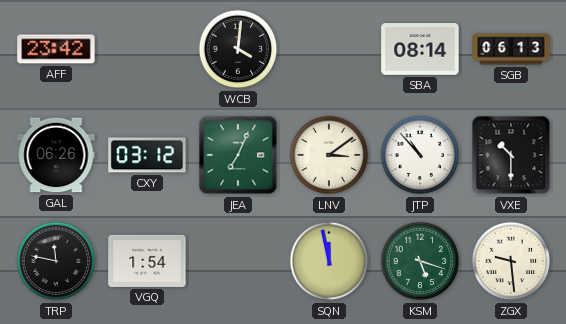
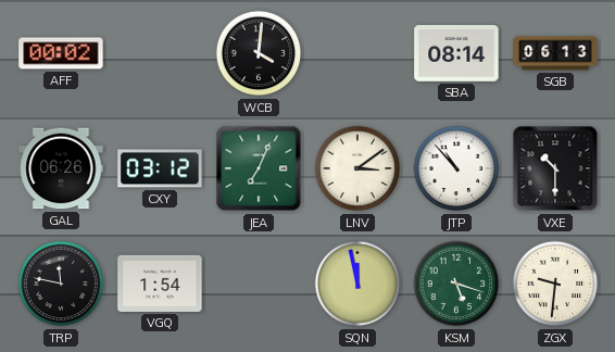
AFF: 23:42 -> 00:02
ZGX: 9:29 -> 9:31
